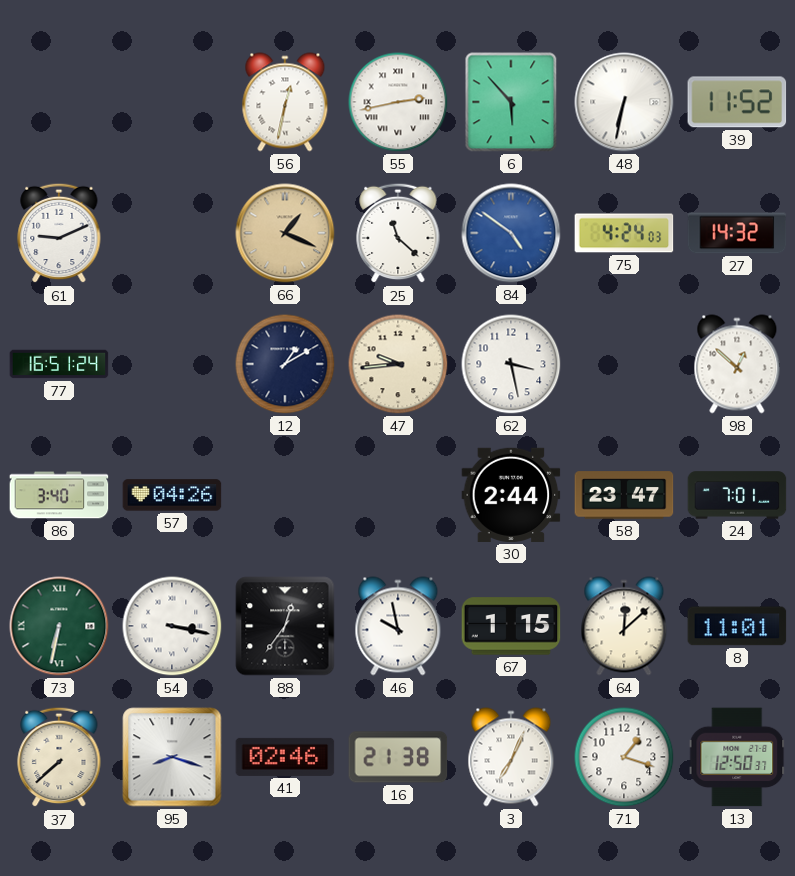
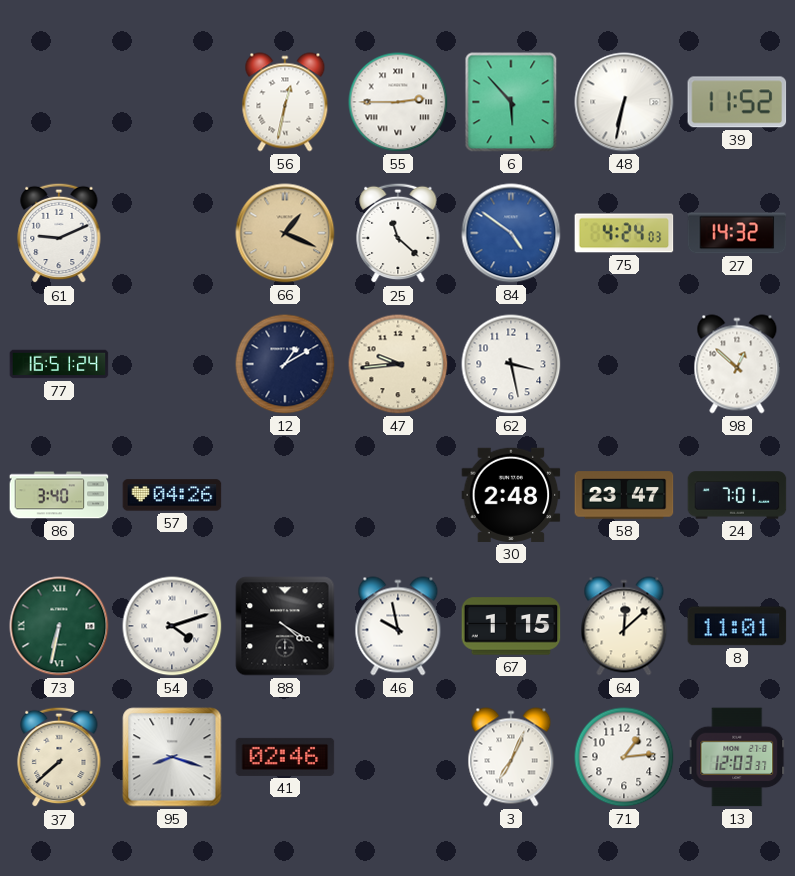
55: 2:43 -> 2:45
30: 2:44 -> 2:48
54: 3:17 -> 4:12
88: 12:36 -> 4:20
16: 21:38 -> none
71: 1:18 -> 1:14
13: 12:50 -> 12:03
